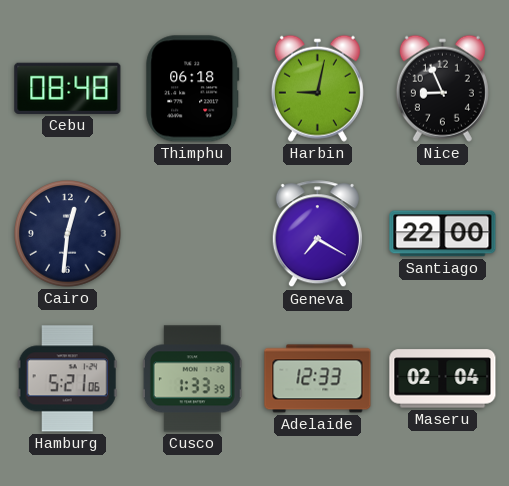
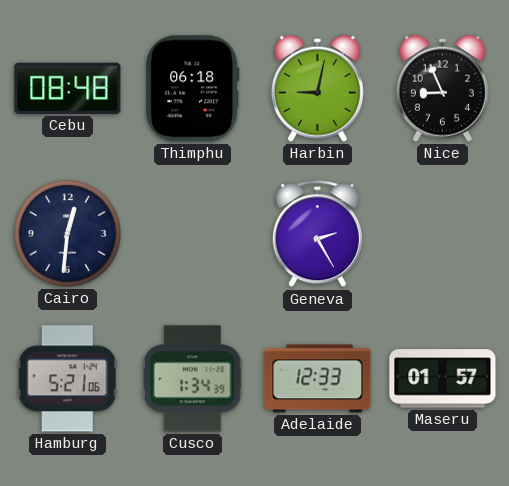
Geneva: 7:20 -> 2:25
Santiago: 22:00 -> none
Cusco: 1:33 -> 1:34
Maseru: 02:04 -> 01:57
